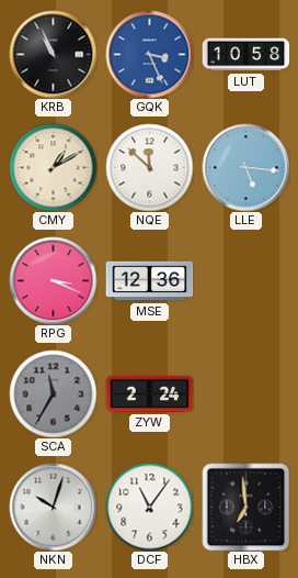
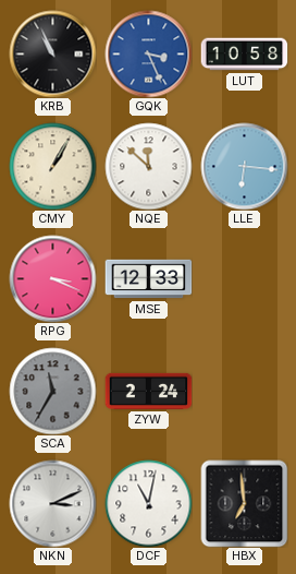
CMY: 1:10 -> 1:05
LLE: 5:16 -> 6:16
MSE: 12:36 -> 12:33
NKN: 10:03 -> 3:11
DCF: 11:06 -> 11:02
